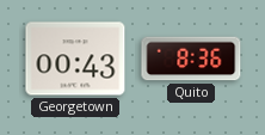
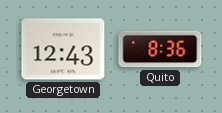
Georgetown: 00:43 -> 12:43
